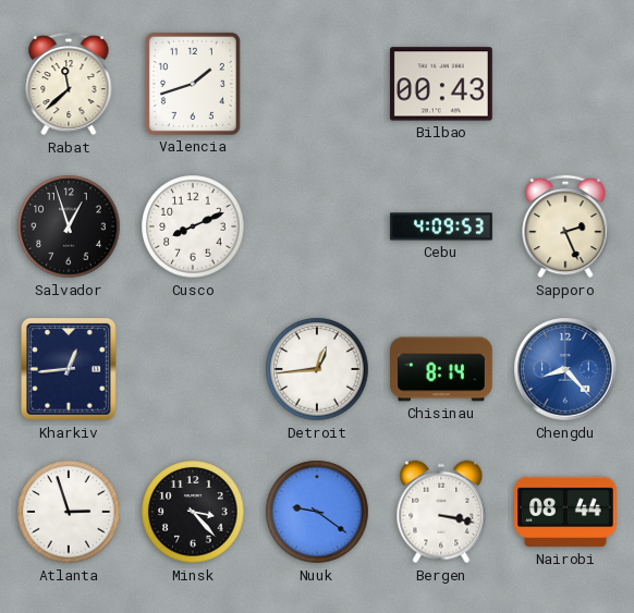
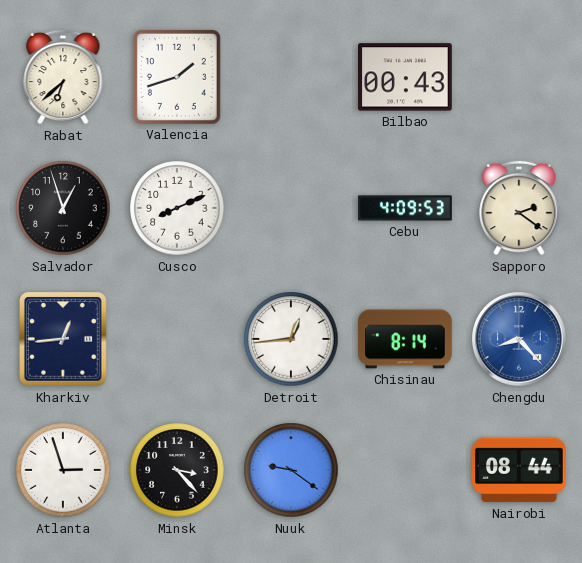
Rabat: 11:38 -> 6:38
Sapporo: 2:26 -> 2:21
Bergen: 3:17 -> none
